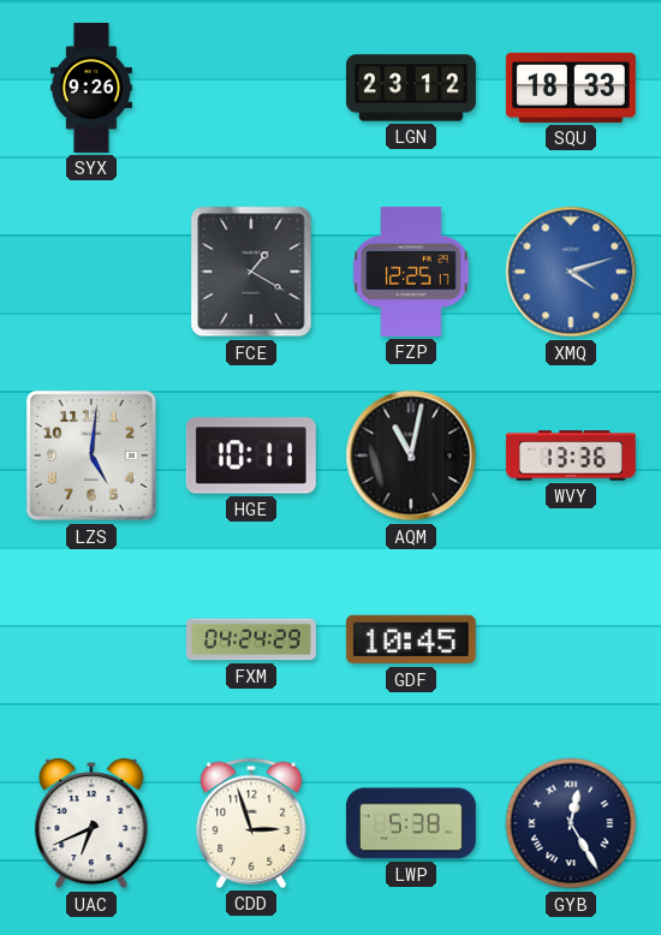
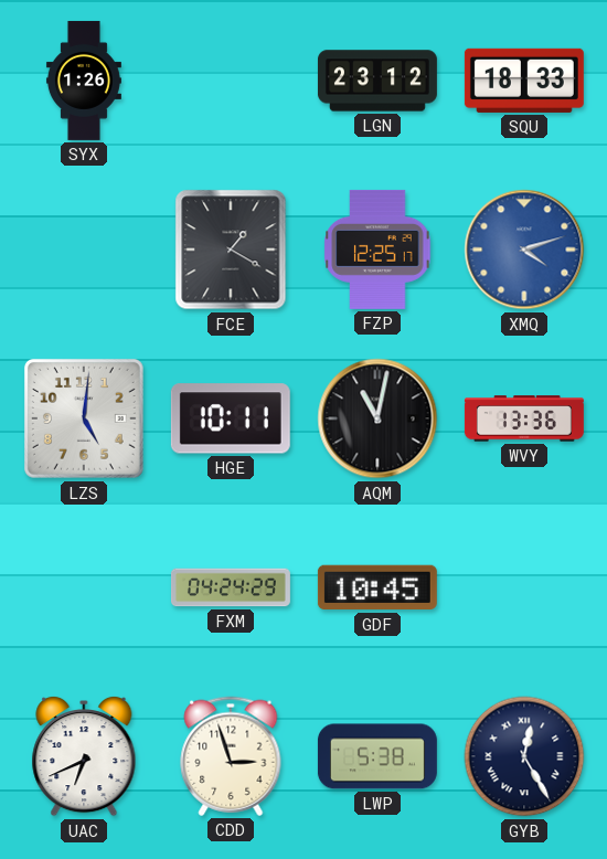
SYX: 9:26 -> 1:26
